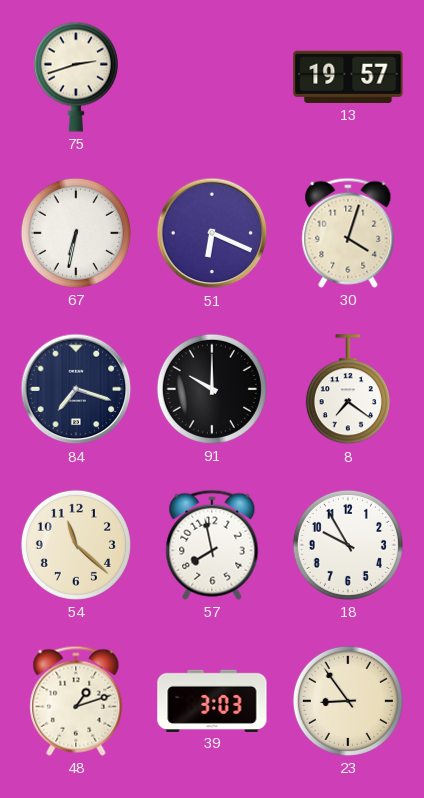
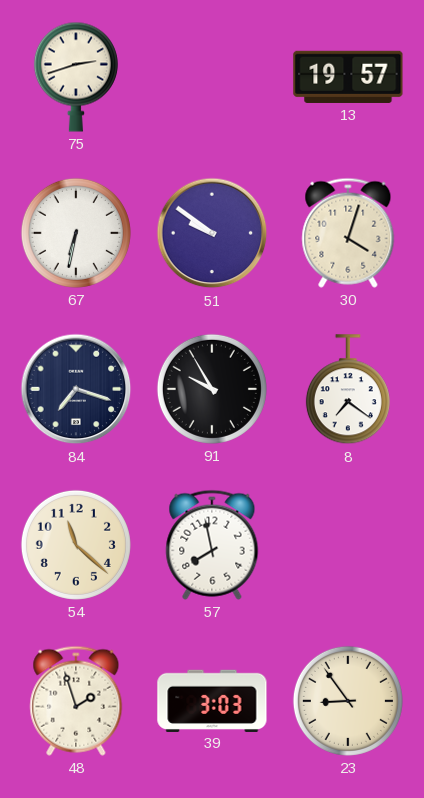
51: 6:19 -> 9:51
91: 10:00 -> 9:55
18: 9:55 -> none
48: 1:12 -> 1:57
